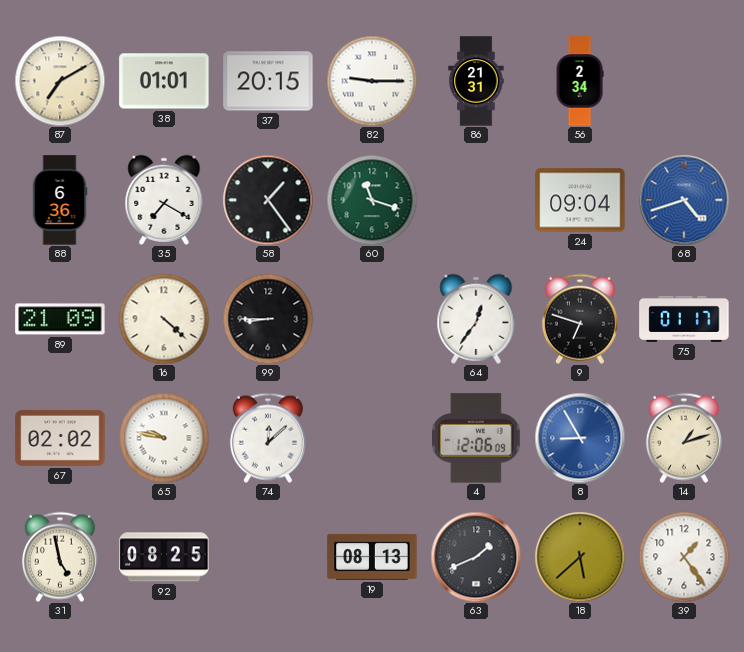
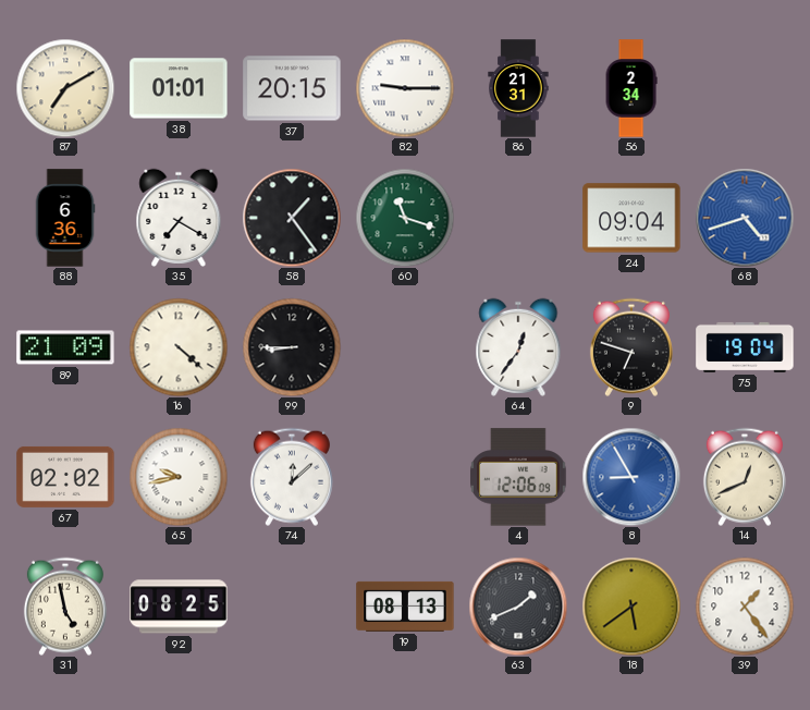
75: 01:17 -> 19:04
65: 9:47 -> 9:43
14: 1:12 -> 12:41
18: 5:38 -> 5:39
